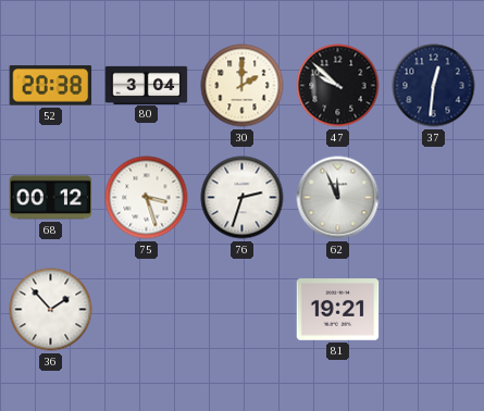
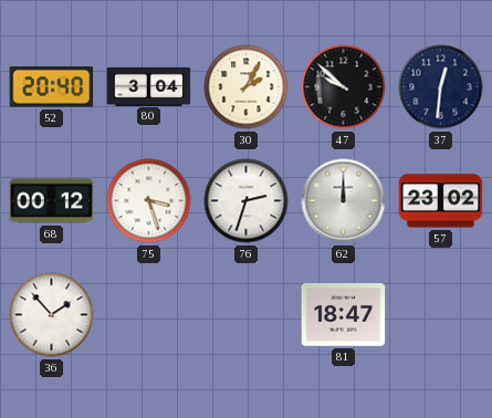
52: 20:38 -> 20:40
30: 2:00 -> 2:05
62: 11:56 -> 12:00
57: none -> 23:02
81: 19:21 -> 18:47
